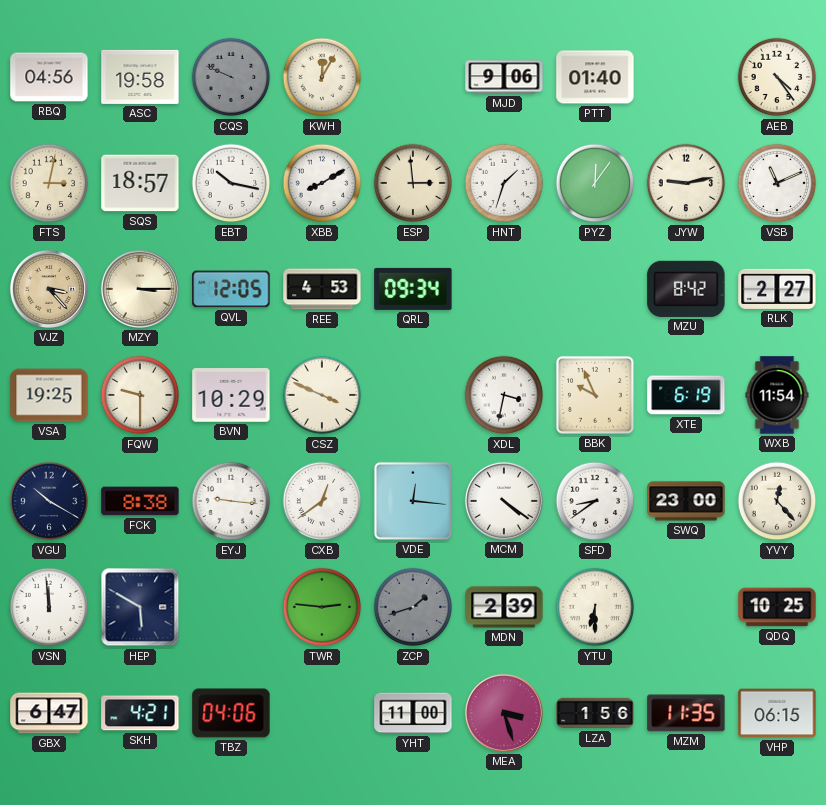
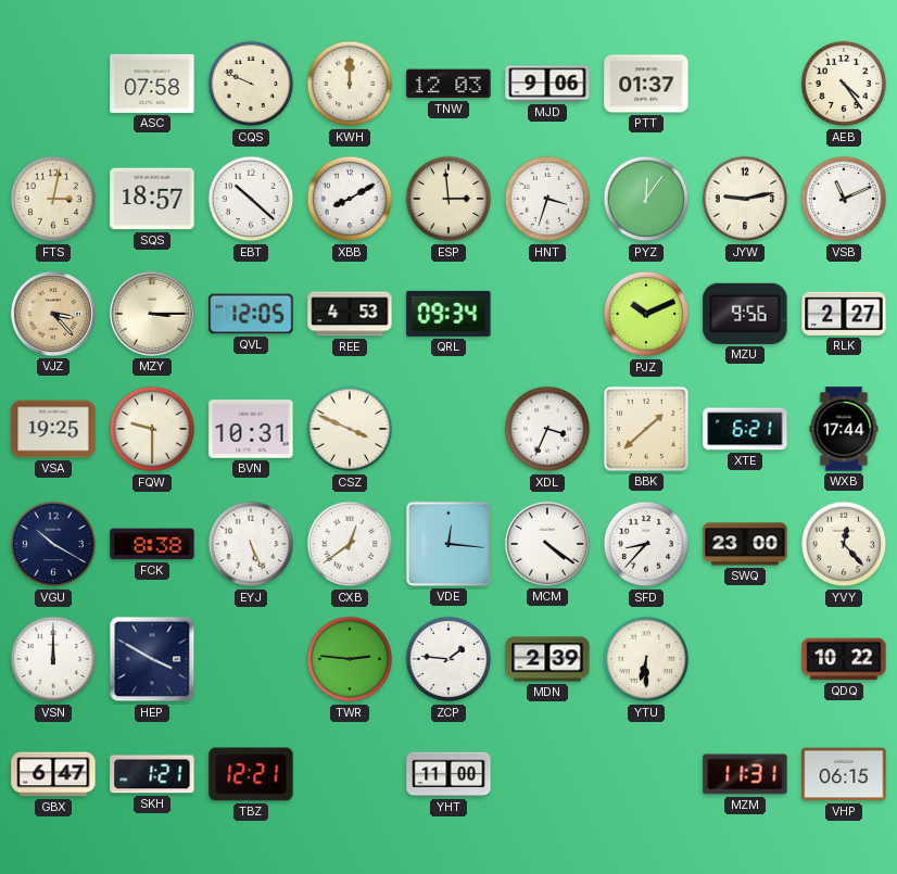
RBQ: 04:56 -> none
ASC: 19:58 -> 07:58
CQS dial: grey -> cream
KWH: 12:05 -> 12:00
TNW: none -> 12:03
PTT: 01:40 -> 01:37
EBT: 10:17 -> 10:22
HNT: 1:33 -> 3:33
PJZ: none -> 10:11
MZU: 8:42 -> 9:56
BVN: 10:29 -> 10:31
XDL: 3:32 -> 3:34
BBK: 9:56 -> 1:38
XTE: 6:19 -> 6:21
WXB: 11:54 -> 17:44
EYJ: 9:16 -> 5:26
SFD: 8:39 -> 8:37
VSN: 11:59 -> 12:00
HEP: 5:50 -> 3:50
ZCP: 1:42 -> 1:46
ZCP dial: grey -> white
QDQ: 10:25 -> 10:22
SKH: 4:21 -> 1:21
TBZ: 04:06 -> 12:21
MEA: 3:27 -> none
LZA: 1:56 -> none
MZM: 11:35 -> 11:31
